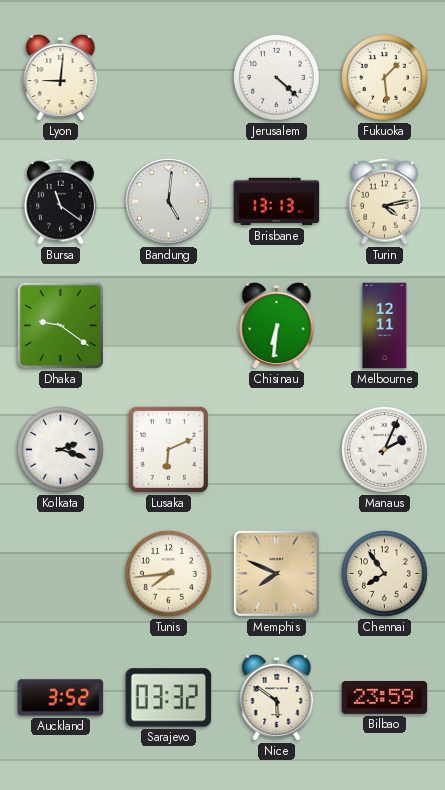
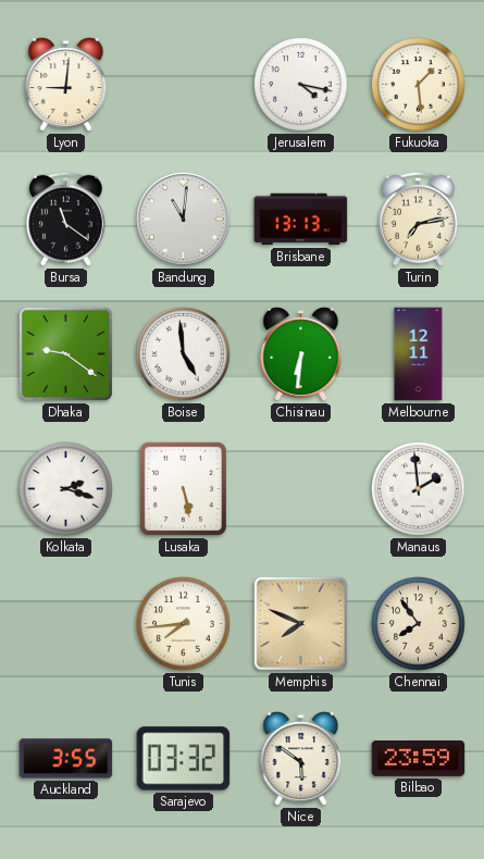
Jerusalem: 4:22 -> 4:17
Bandung: 5:01 -> 11:01
Turin: 4:13 -> 7:13
Boise: none -> 4:59
Lusaka: 6:11 -> 5:28
Manaus: 2:04 -> 1:59
Auckland: 3:52 -> 3:55
